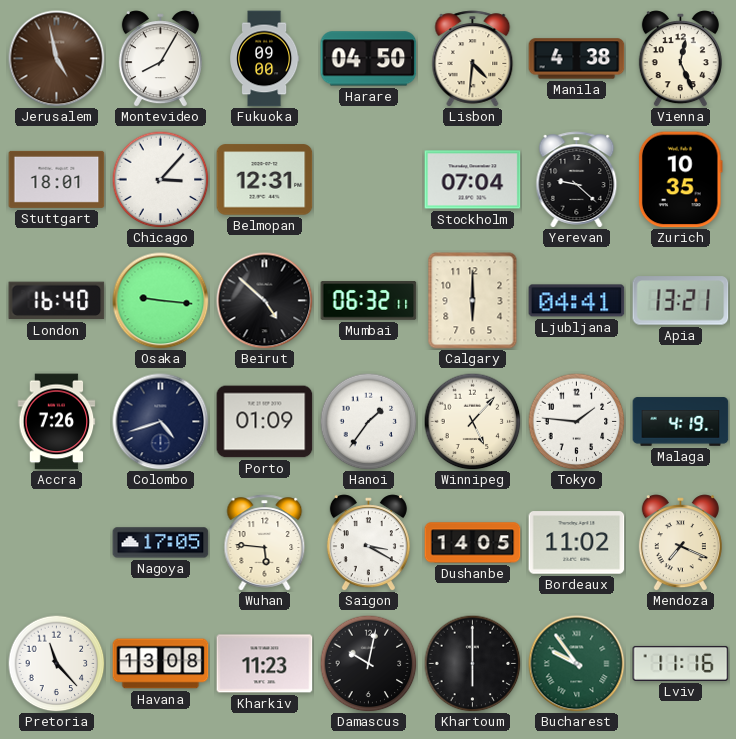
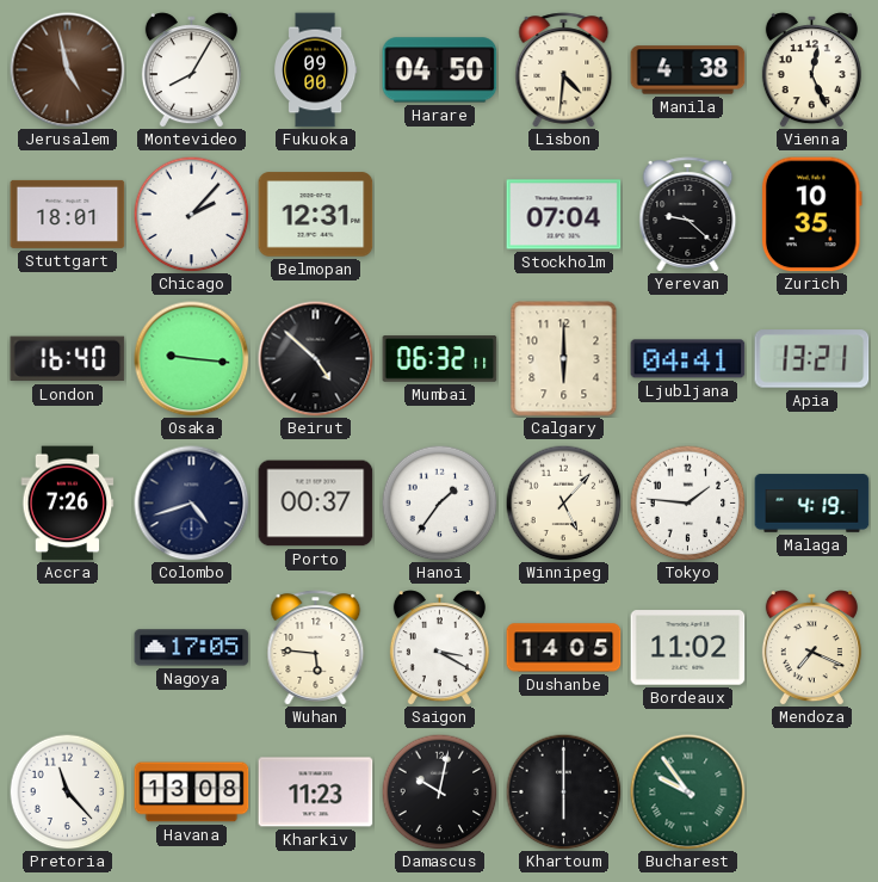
Chicago: 3:07 -> 2:07
Porto: 01:09 -> 00:37
Lviv: 11:16 -> none
